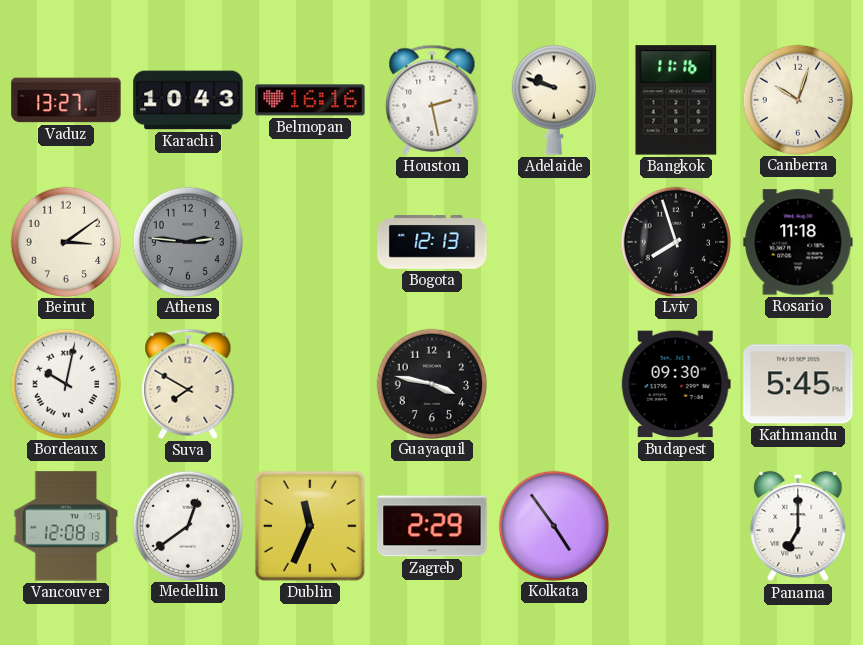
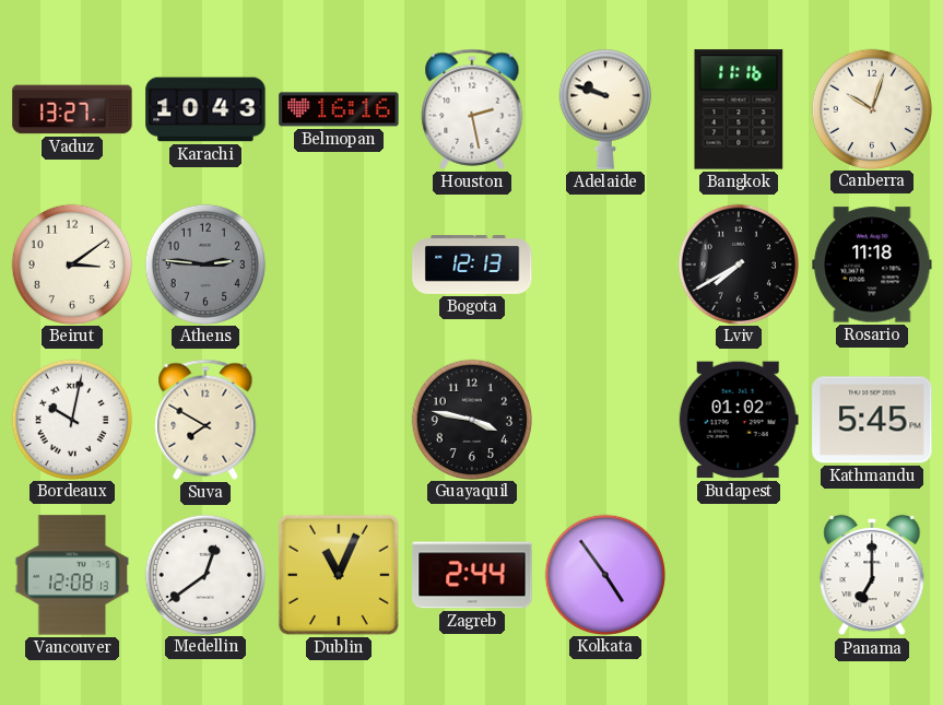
Lviv: 7:57 -> 7:40
Budapest: 09:30 -> 01:02
Dublin: 11:34 -> 11:04
Zagreb: 2:29 -> 2:44
